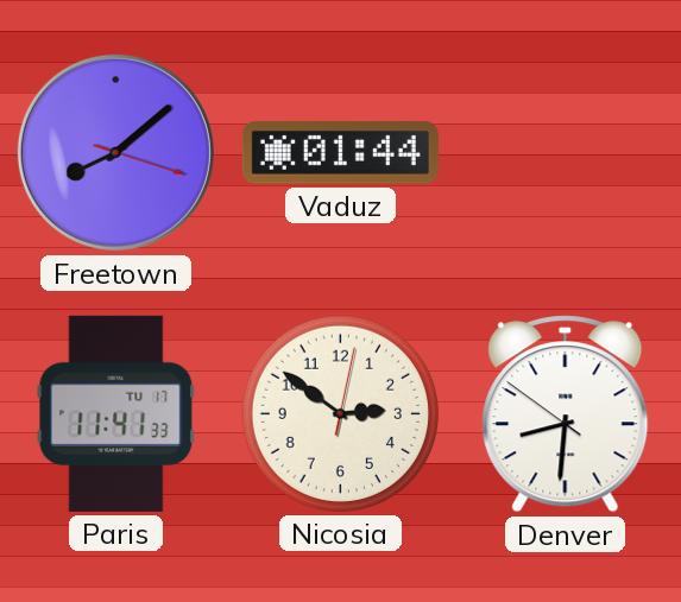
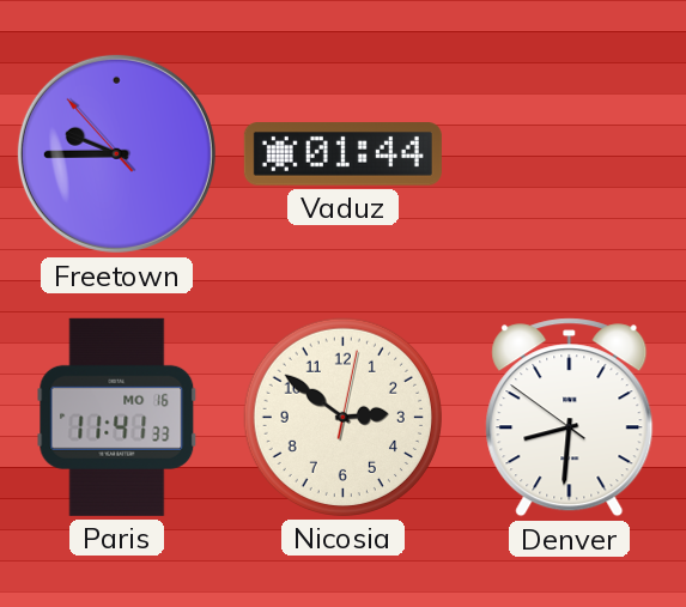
Freetown: 8:08 -> 9:44
Paris date: TU 17 -> MO 16
